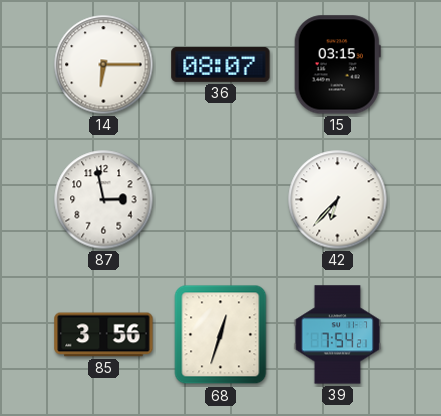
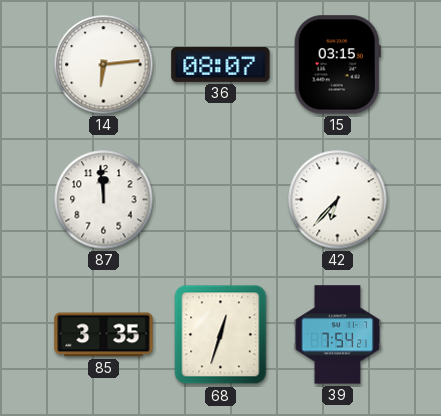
14: 6:15 -> 6:14
87: 2:58 -> 11:59
85: 3:56 -> 3:35
